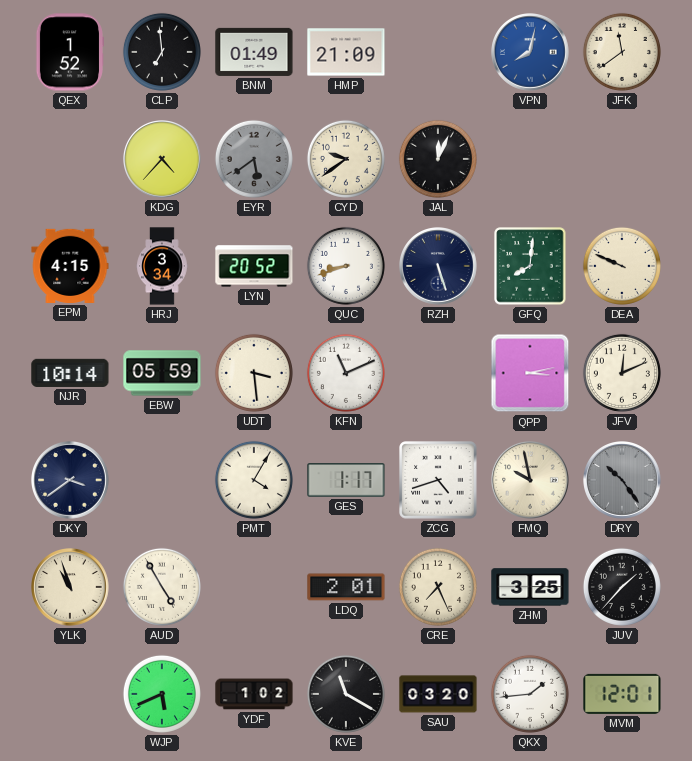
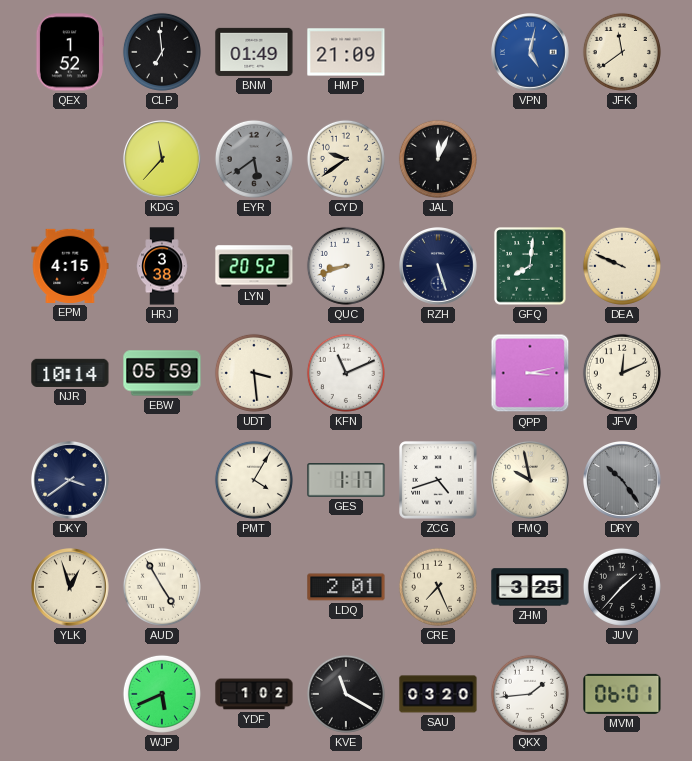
VPN: 8:02 -> 5:02
KDG: 4:37 -> 11:37
HRJ: 3:34 -> 3:38
YLK: 10:57 -> 12:57
MVM: 12:01 -> 06:01
